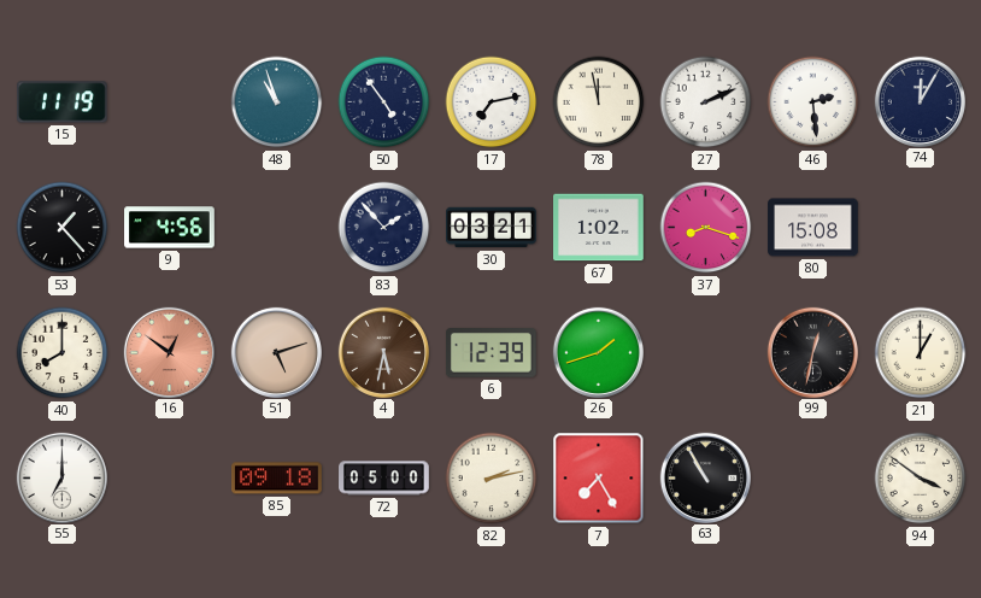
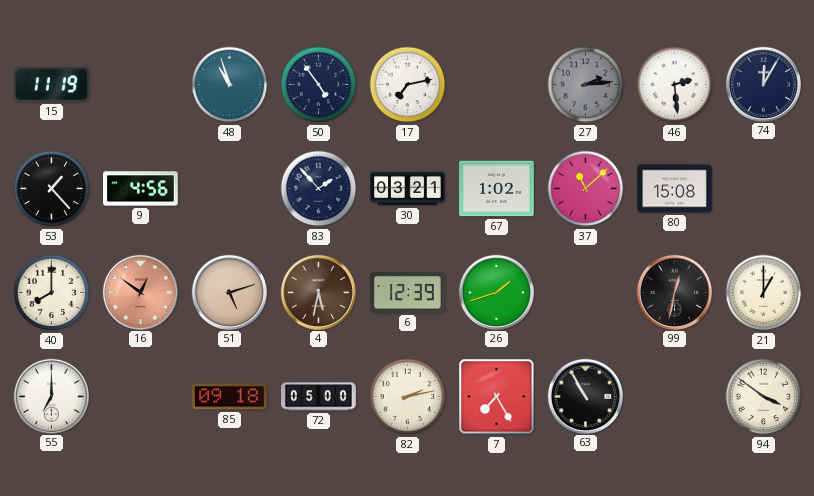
78: 11:58 -> none
27: 2:11 -> 2:14
27 dial: white -> grey
37: 8:18 -> 11:08
